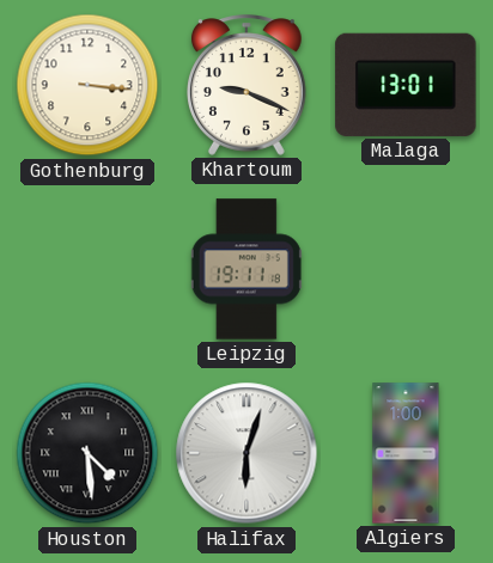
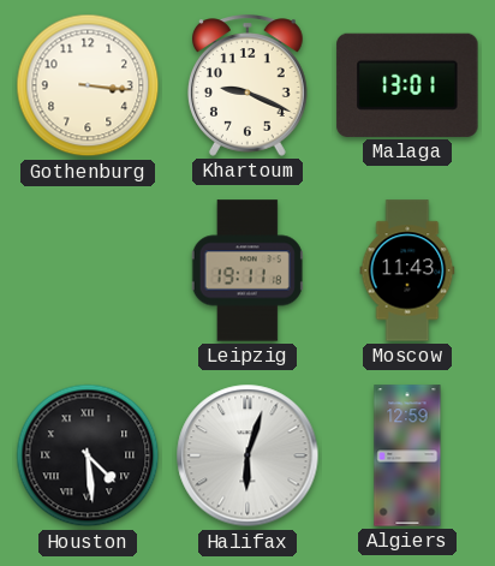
Moscow: none -> 11:43
Algiers: 1:00 -> 12:59
